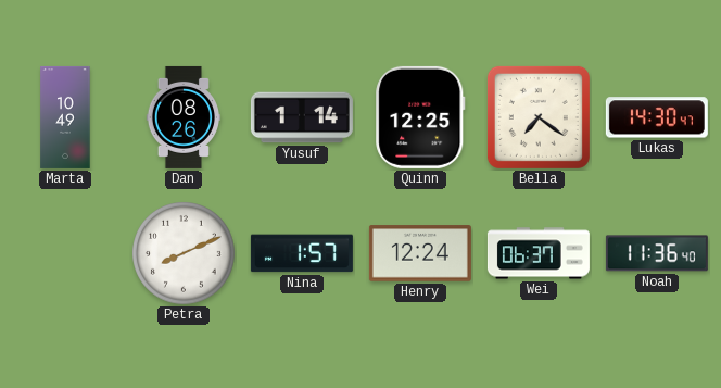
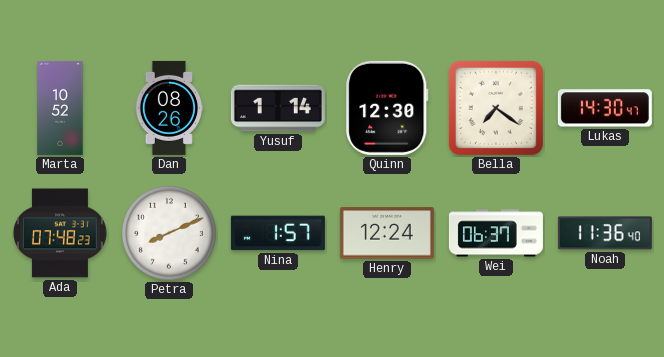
Marta: 10:49 -> 10:52
Quinn: 12:25 -> 12:30
Ada: none -> 07:48
